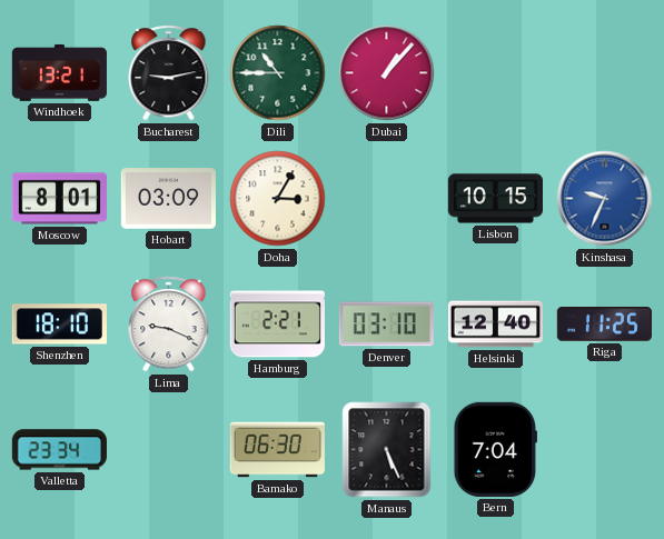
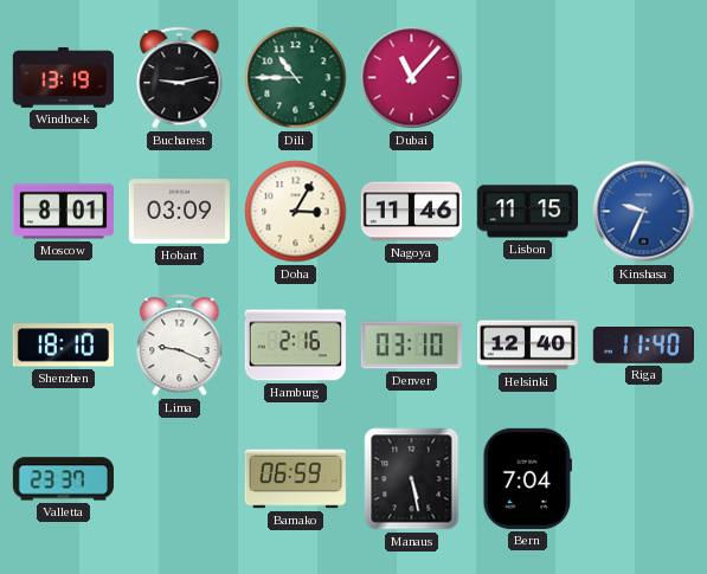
Windhoek: 13:21 -> 13:19
Dubai: 1:07 -> 11:07
Nagoya: none -> 11:46
Lisbon: 10:15 -> 11:15
Hamburg: 2:21 -> 2:16
Riga: 11:25 -> 11:40
Valletta: 23:34 -> 23:37
Bamako: 06:30 -> 06:59
Manaus: 5:26 -> 5:28
